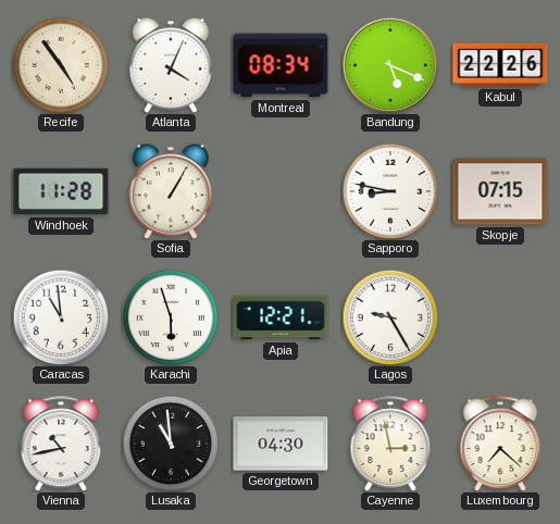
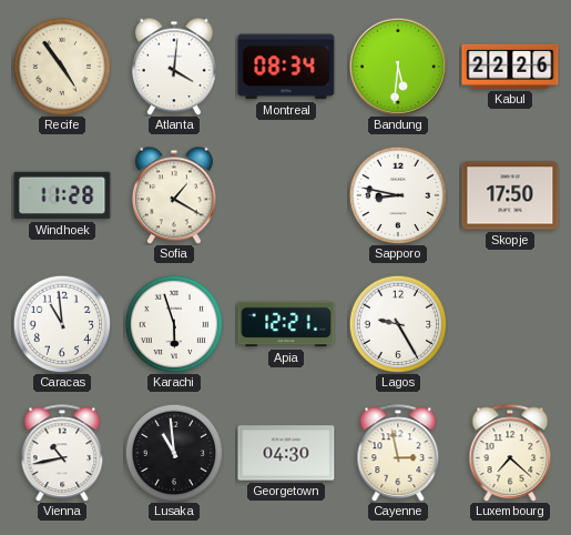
Atlanta: 4:04 -> 4:01
Bandung: 5:19 -> 5:31
Sofia: 1:05 -> 1:20
Skopje: 07:15 -> 17:50
